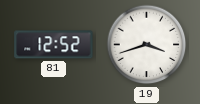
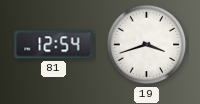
81: 12:52 -> 12:54
